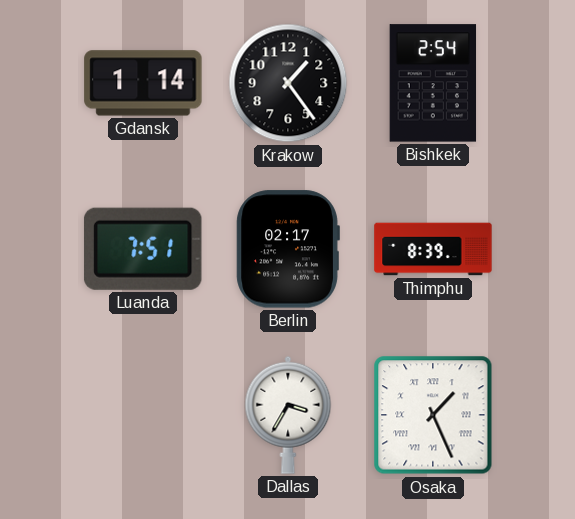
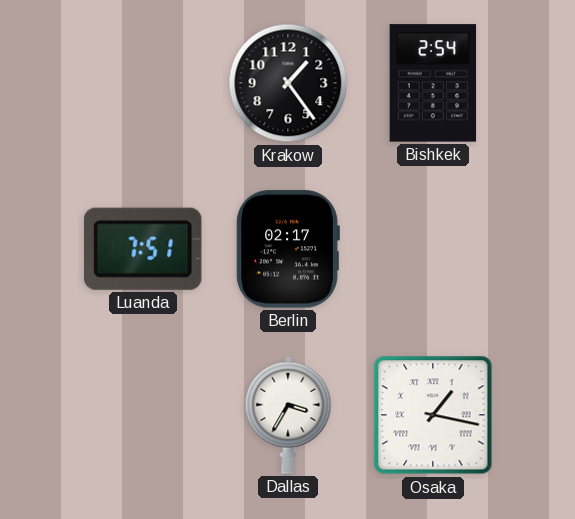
Gdansk: 1:14 -> none
Thimphu: 8:39 -> none
Osaka: 1:26 -> 1:17
